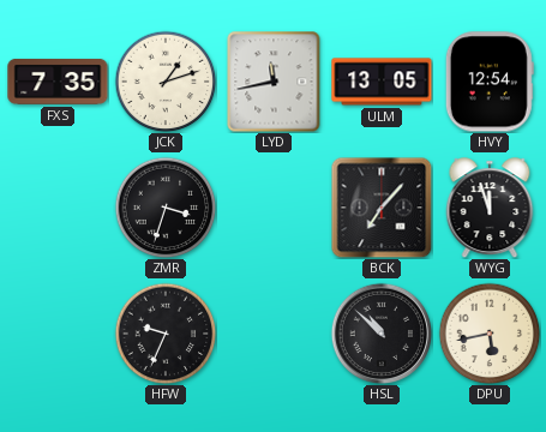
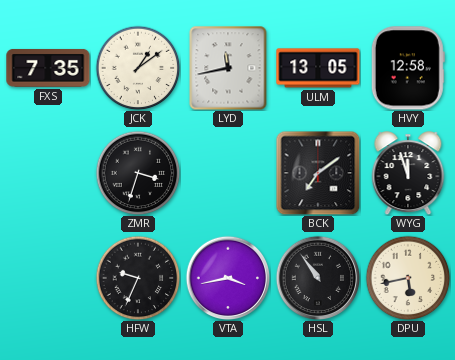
JCK: 1:12 -> 1:09
HVY: 12:54 -> 12:58
BCK: 7:07 -> 7:09
VTA: none -> 3:43
HSL: 10:52 -> 10:54
